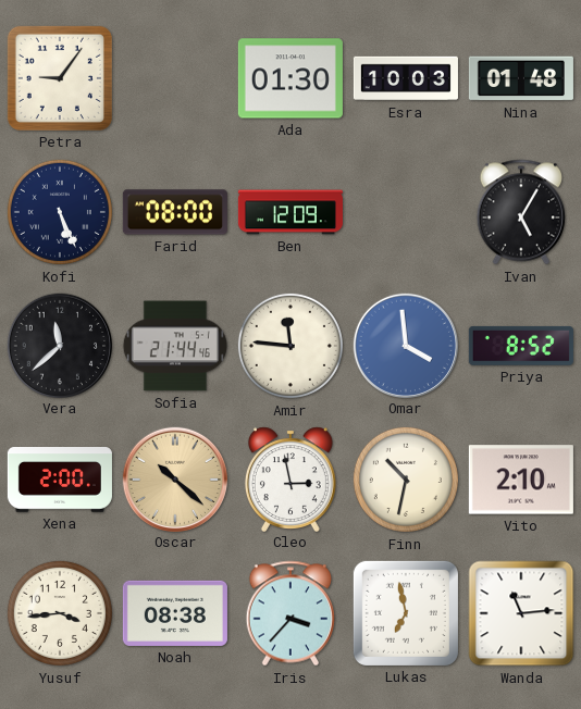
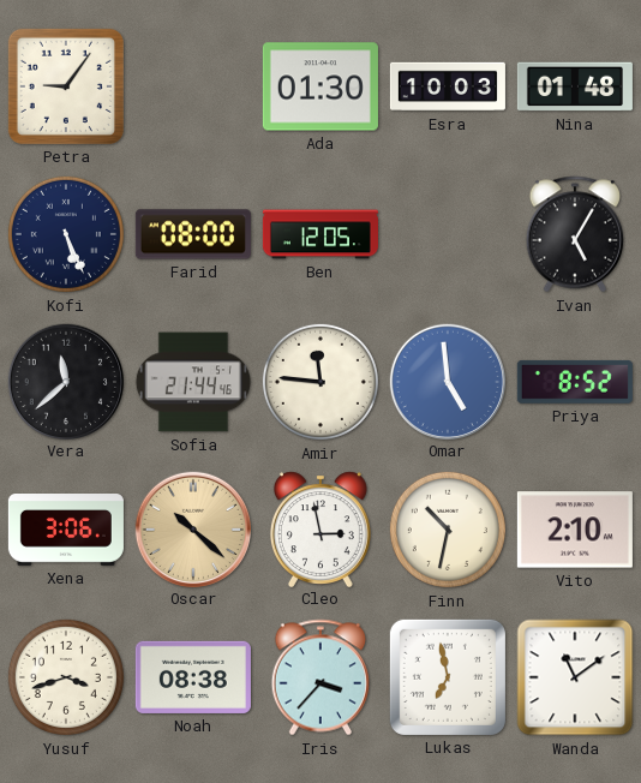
Ben: 12:09 -> 12:05
Omar: 3:59 -> 4:59
Xena: 2:00 -> 3:06
Yusuf: 3:44 -> 3:42
Wanda: 11:14 -> 11:09
